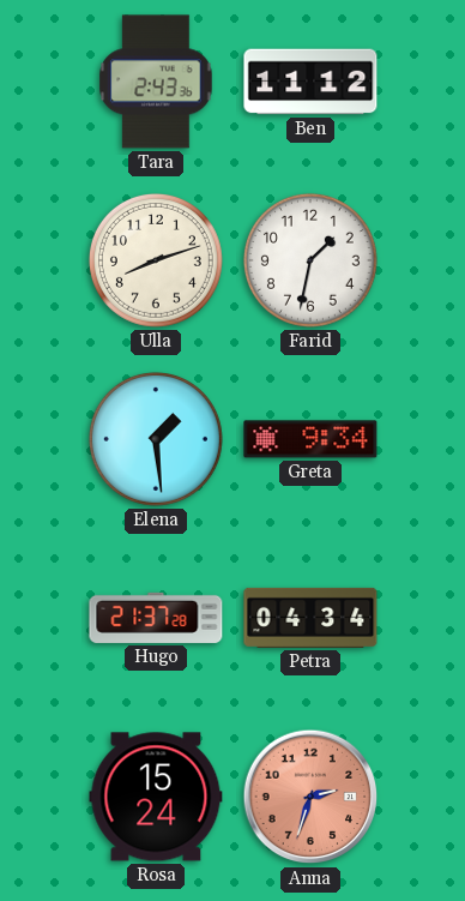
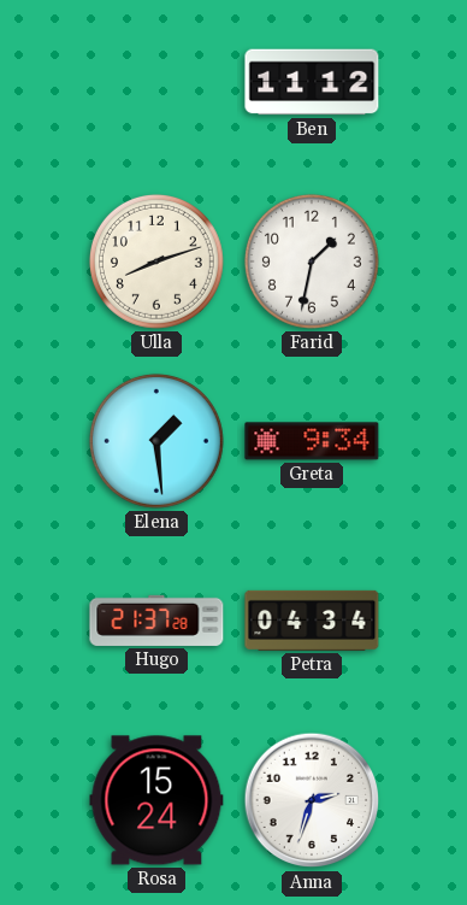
Tara: 2:43 -> none
Anna dial: salmon -> white
